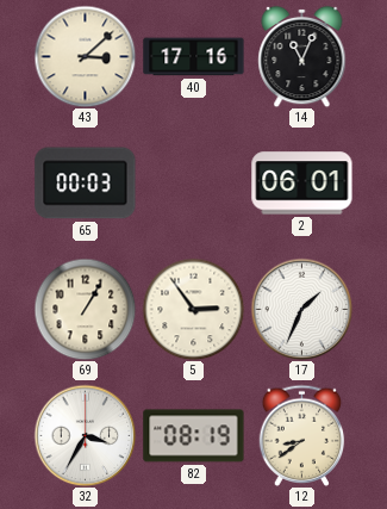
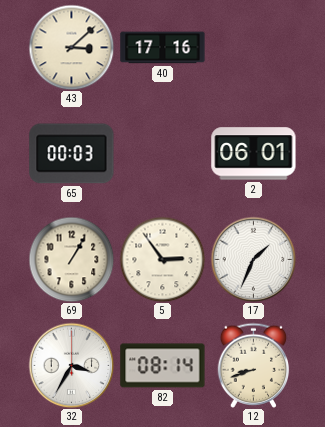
14: 11:04 -> none
82: 08:19 -> 08:14
12: 8:39 -> 8:42
